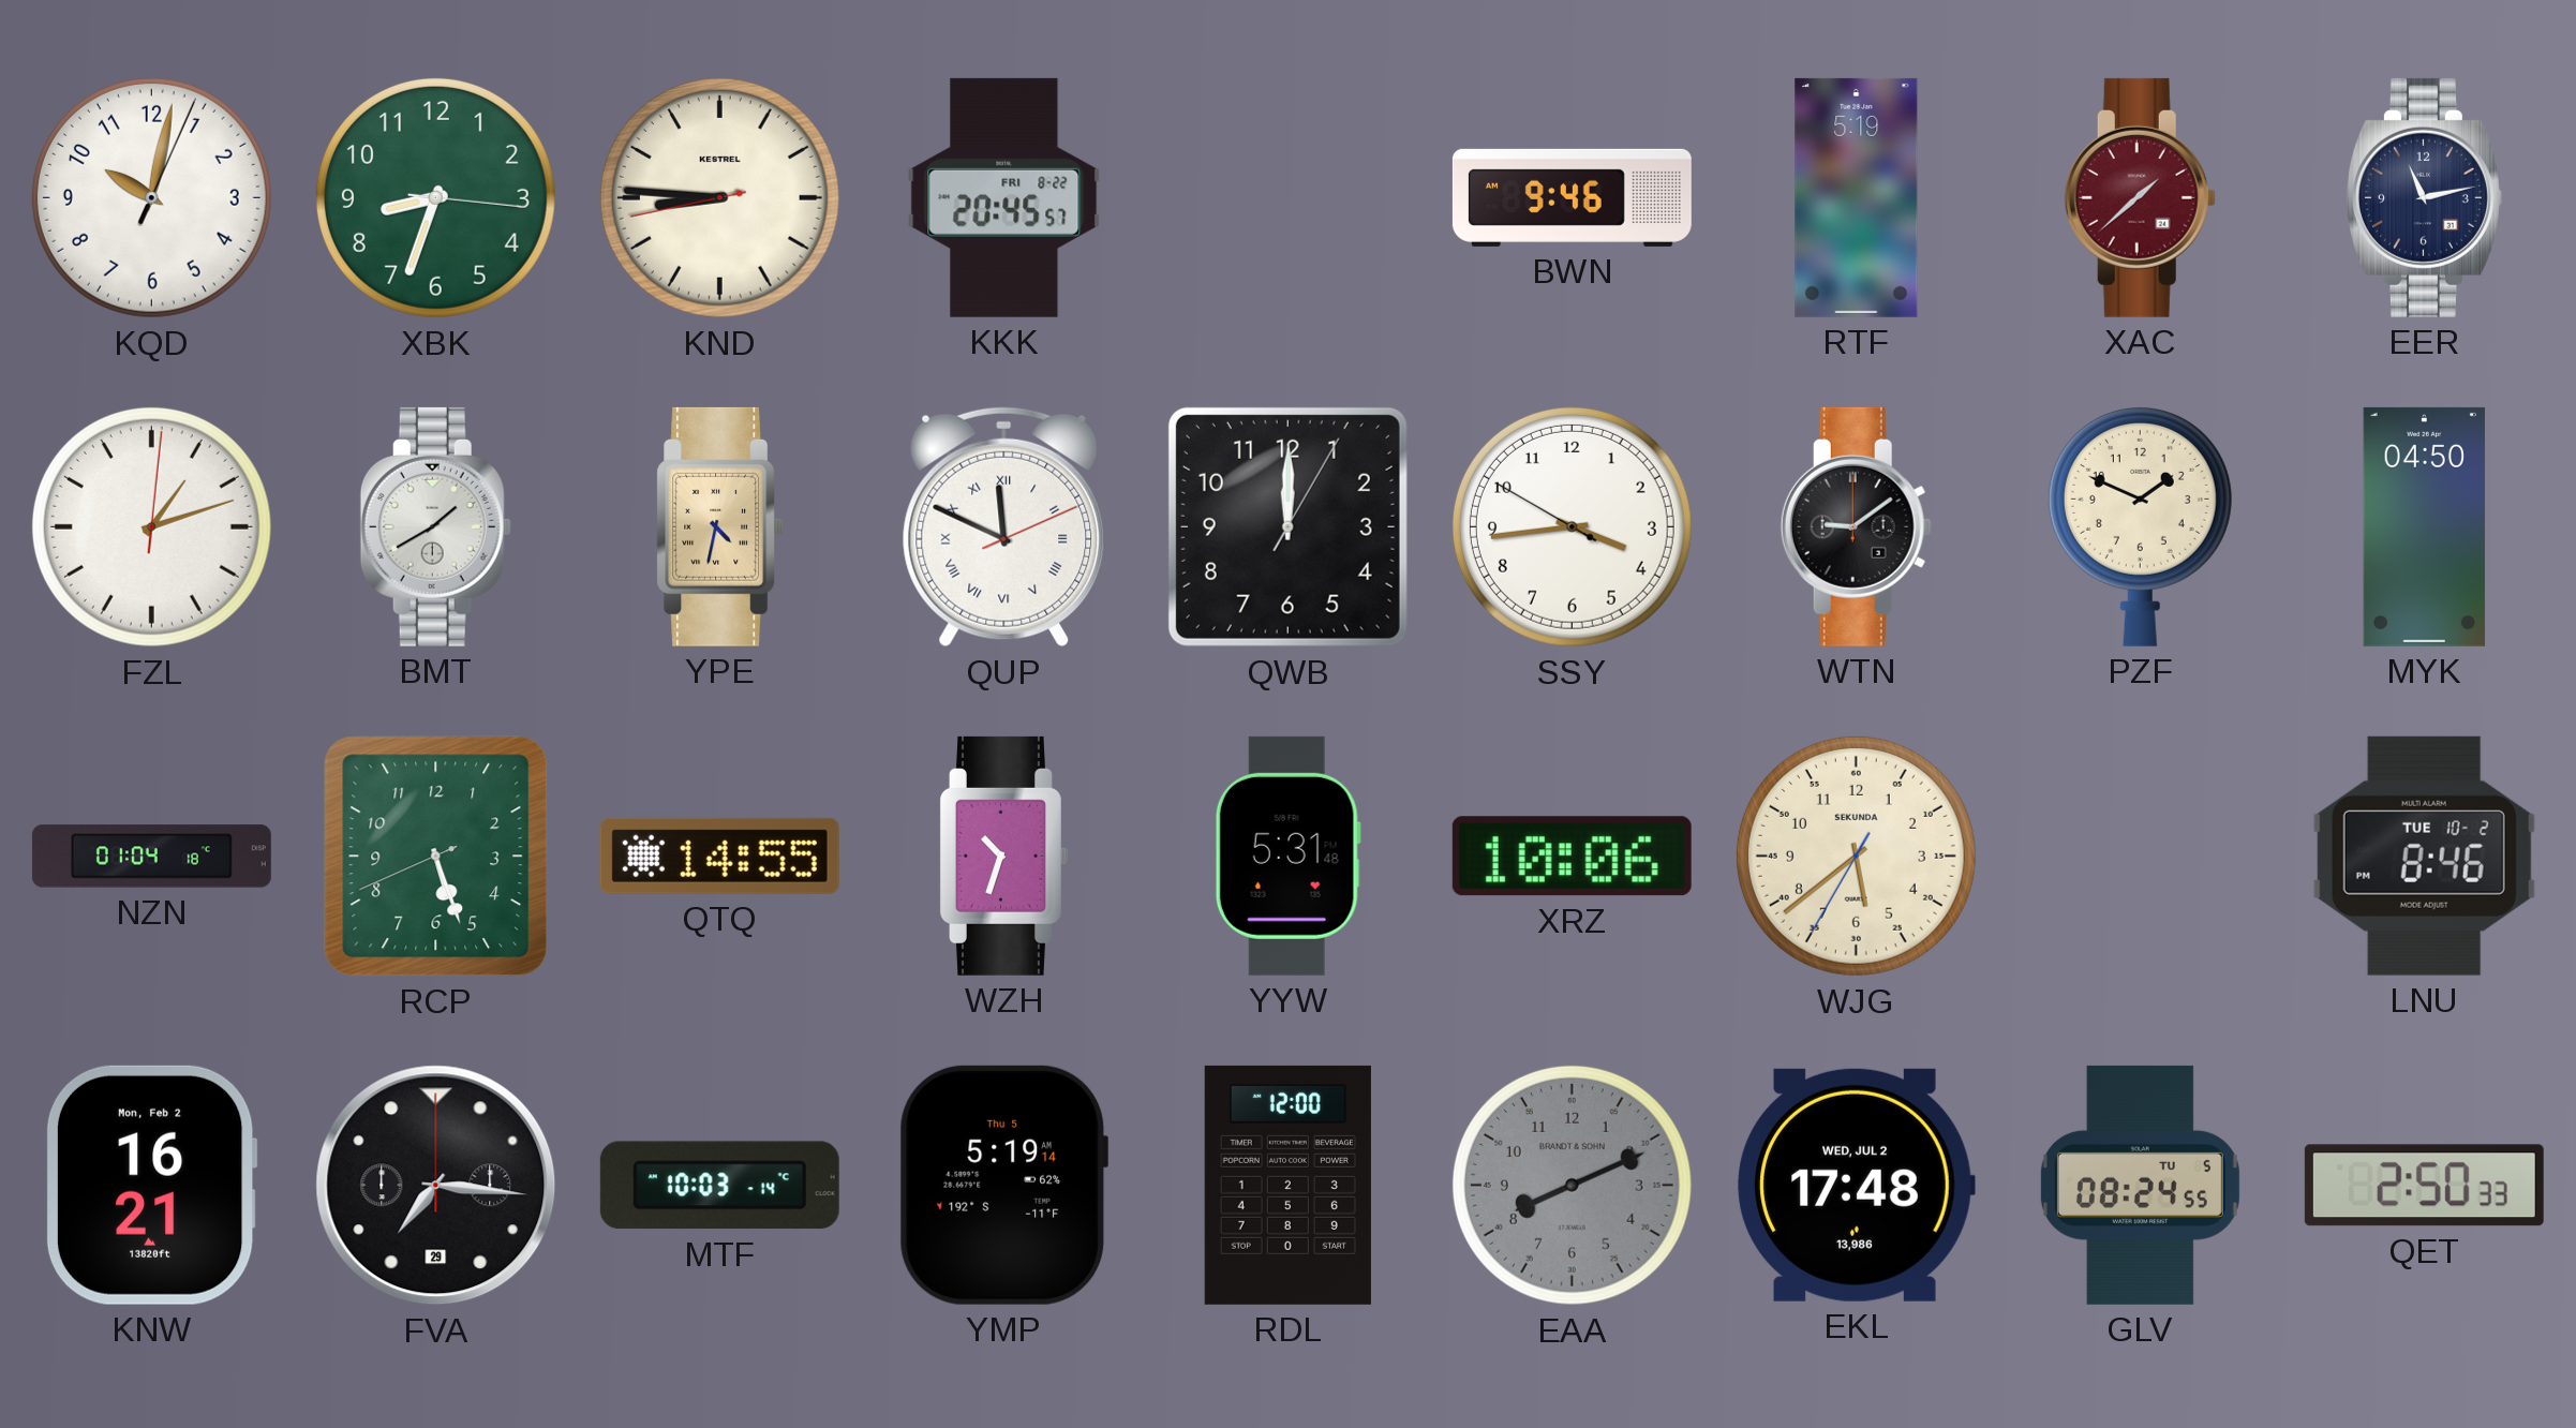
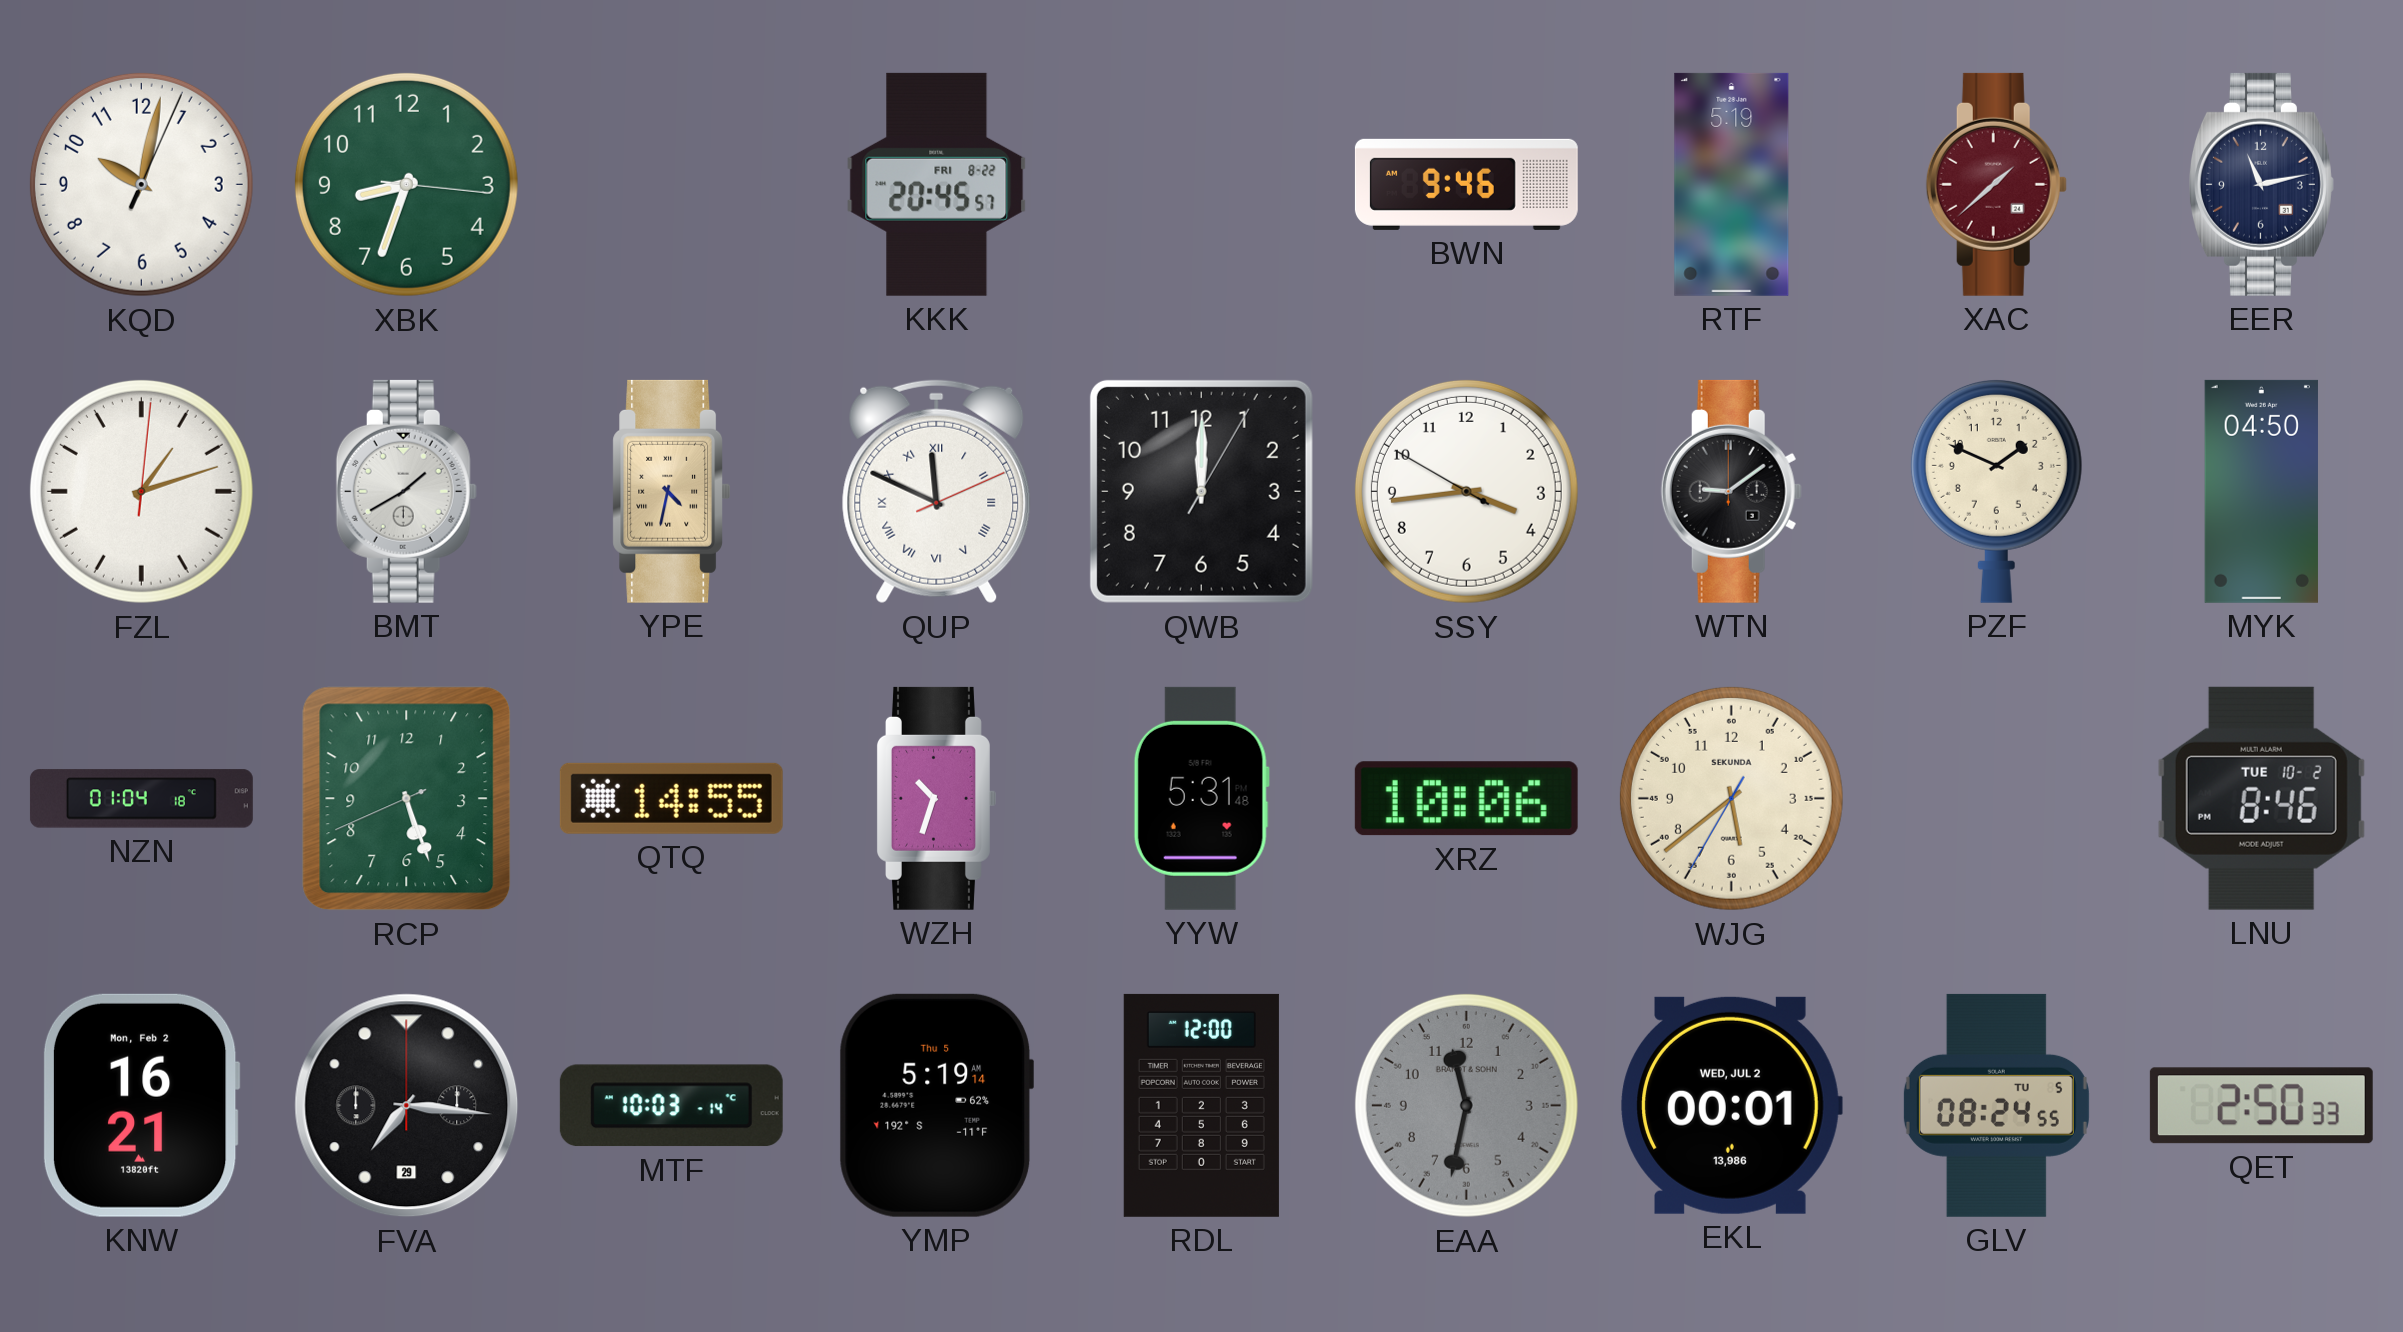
KND: 8:45 -> none
EAA: 8:11 -> 11:32
EKL: 17:48 -> 00:01
